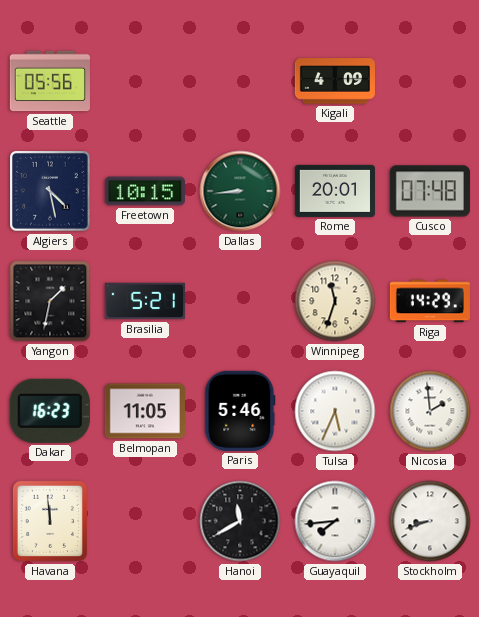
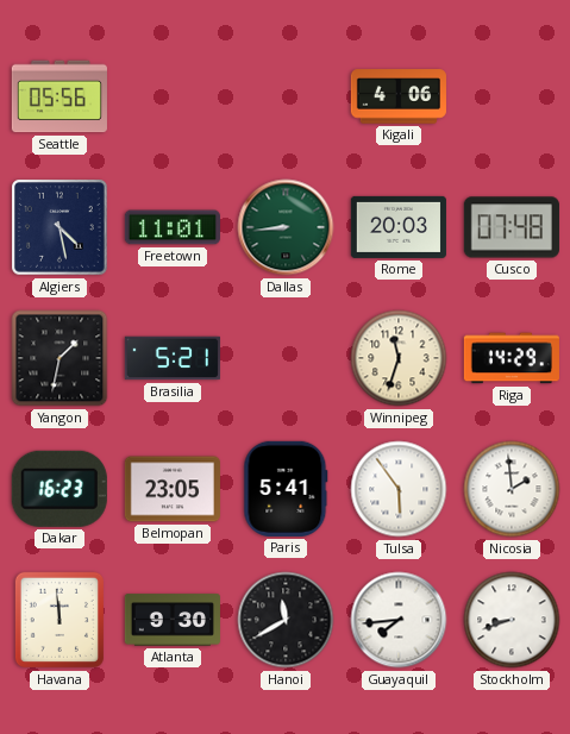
Kigali: 4:09 -> 4:06
Freetown: 10:15 -> 11:01
Rome: 20:01 -> 20:03
Belmopan: 11:05 -> 23:05
Paris: 5:46 -> 5:41
Tulsa: 5:34 -> 5:54
Atlanta: none -> 9:30
